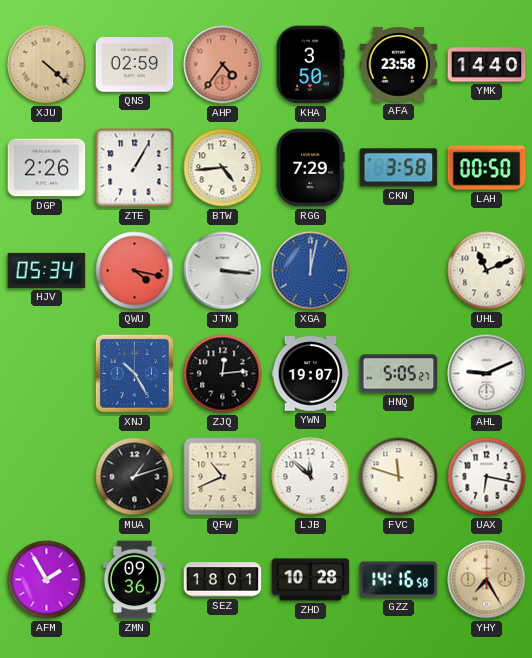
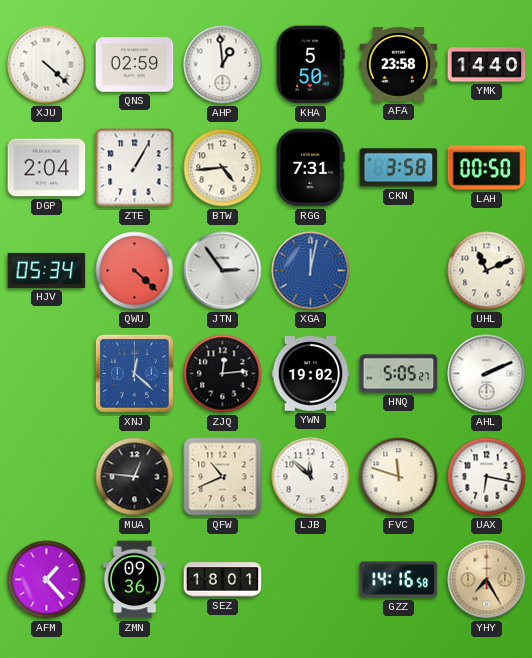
XJU dial: champagne -> white
AHP: 4:36 -> 12:59
AHP dial: salmon -> white
KHA: 3:50 -> 5:50
DGP: 2:26 -> 2:04
RGG: 7:29 -> 7:31
QWU: 4:17 -> 4:22
JTN: 3:16 -> 2:54
XNJ: 10:25 -> 12:22
YWN: 19:07 -> 19:02
AHL: 9:11 -> 2:11
MUA: 1:12 -> 12:46
AFM: 1:55 -> 1:23
ZHD: 10:28 -> none
